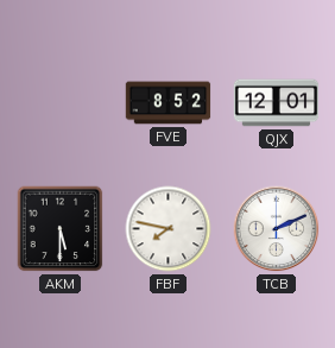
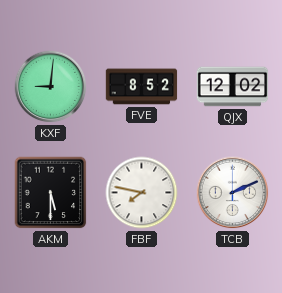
KXF: none -> 9:01
QJX: 12:01 -> 12:02
